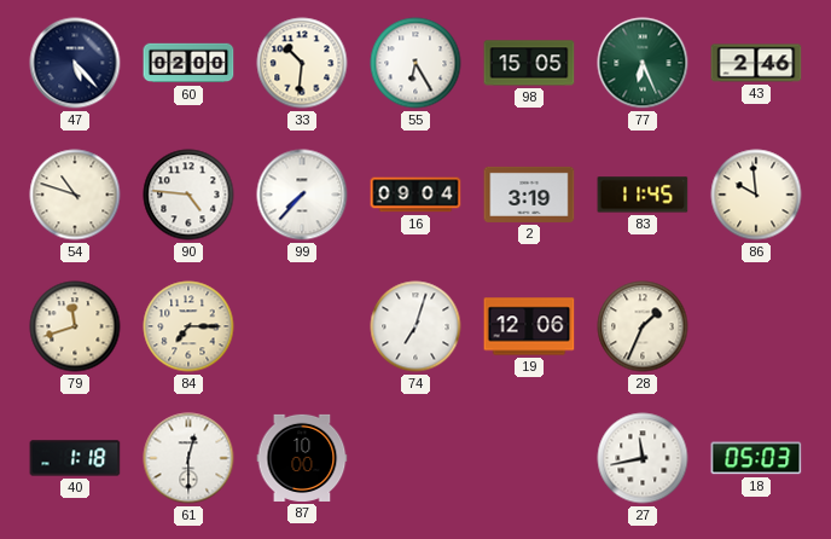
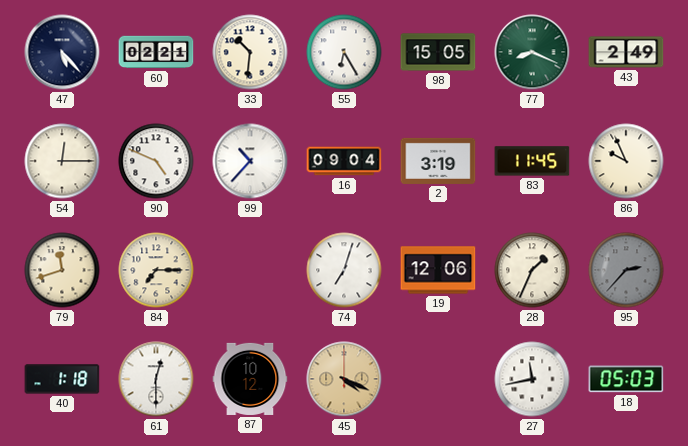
60: 02:00 -> 02:21
77: 6:26 -> 8:19
43: 2:46 -> 2:49
54: 10:48 -> 12:15
90: 4:46 -> 4:49
99: 7:37 -> 10:37
86: 9:59 -> 9:56
95: none -> 2:37
87: 10:00 -> 10:12
45: none -> 4:19
